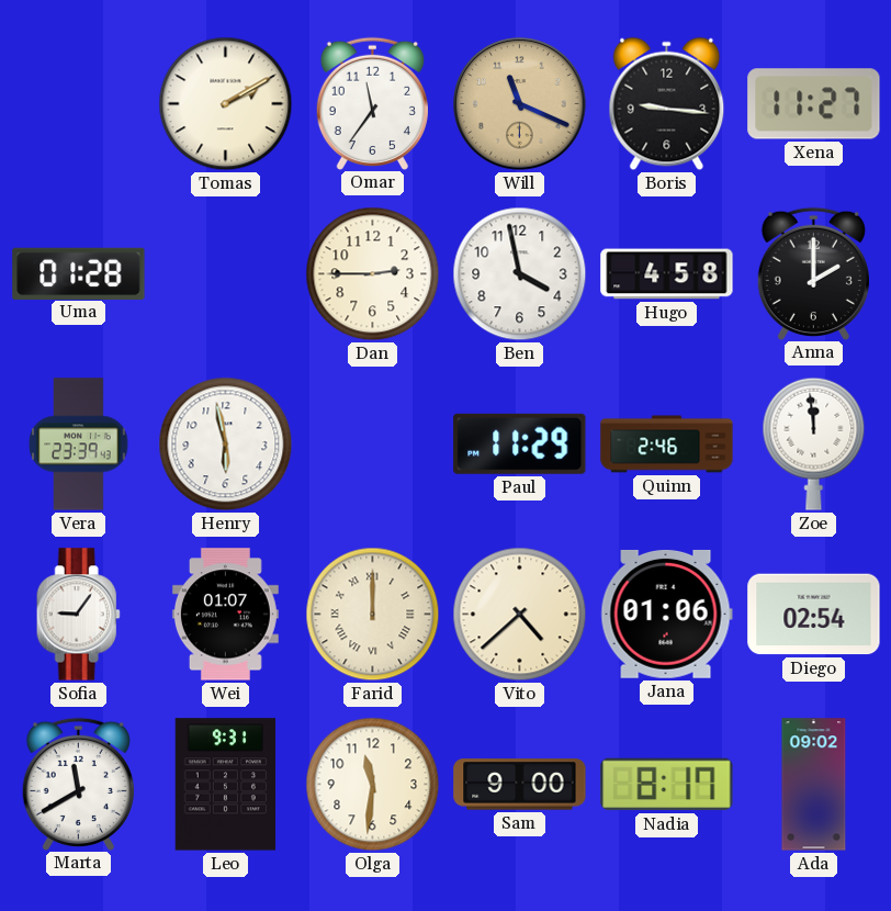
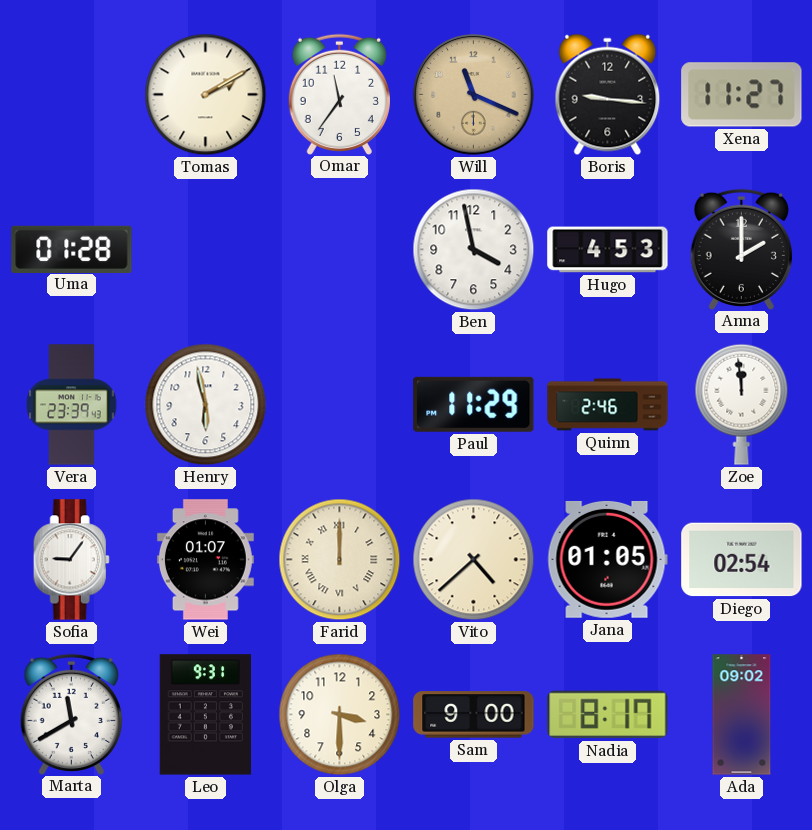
Dan: 2:45 -> none
Hugo: 4:58 -> 4:53
Jana: 01:06 -> 01:05
Olga: 11:31 -> 3:30
